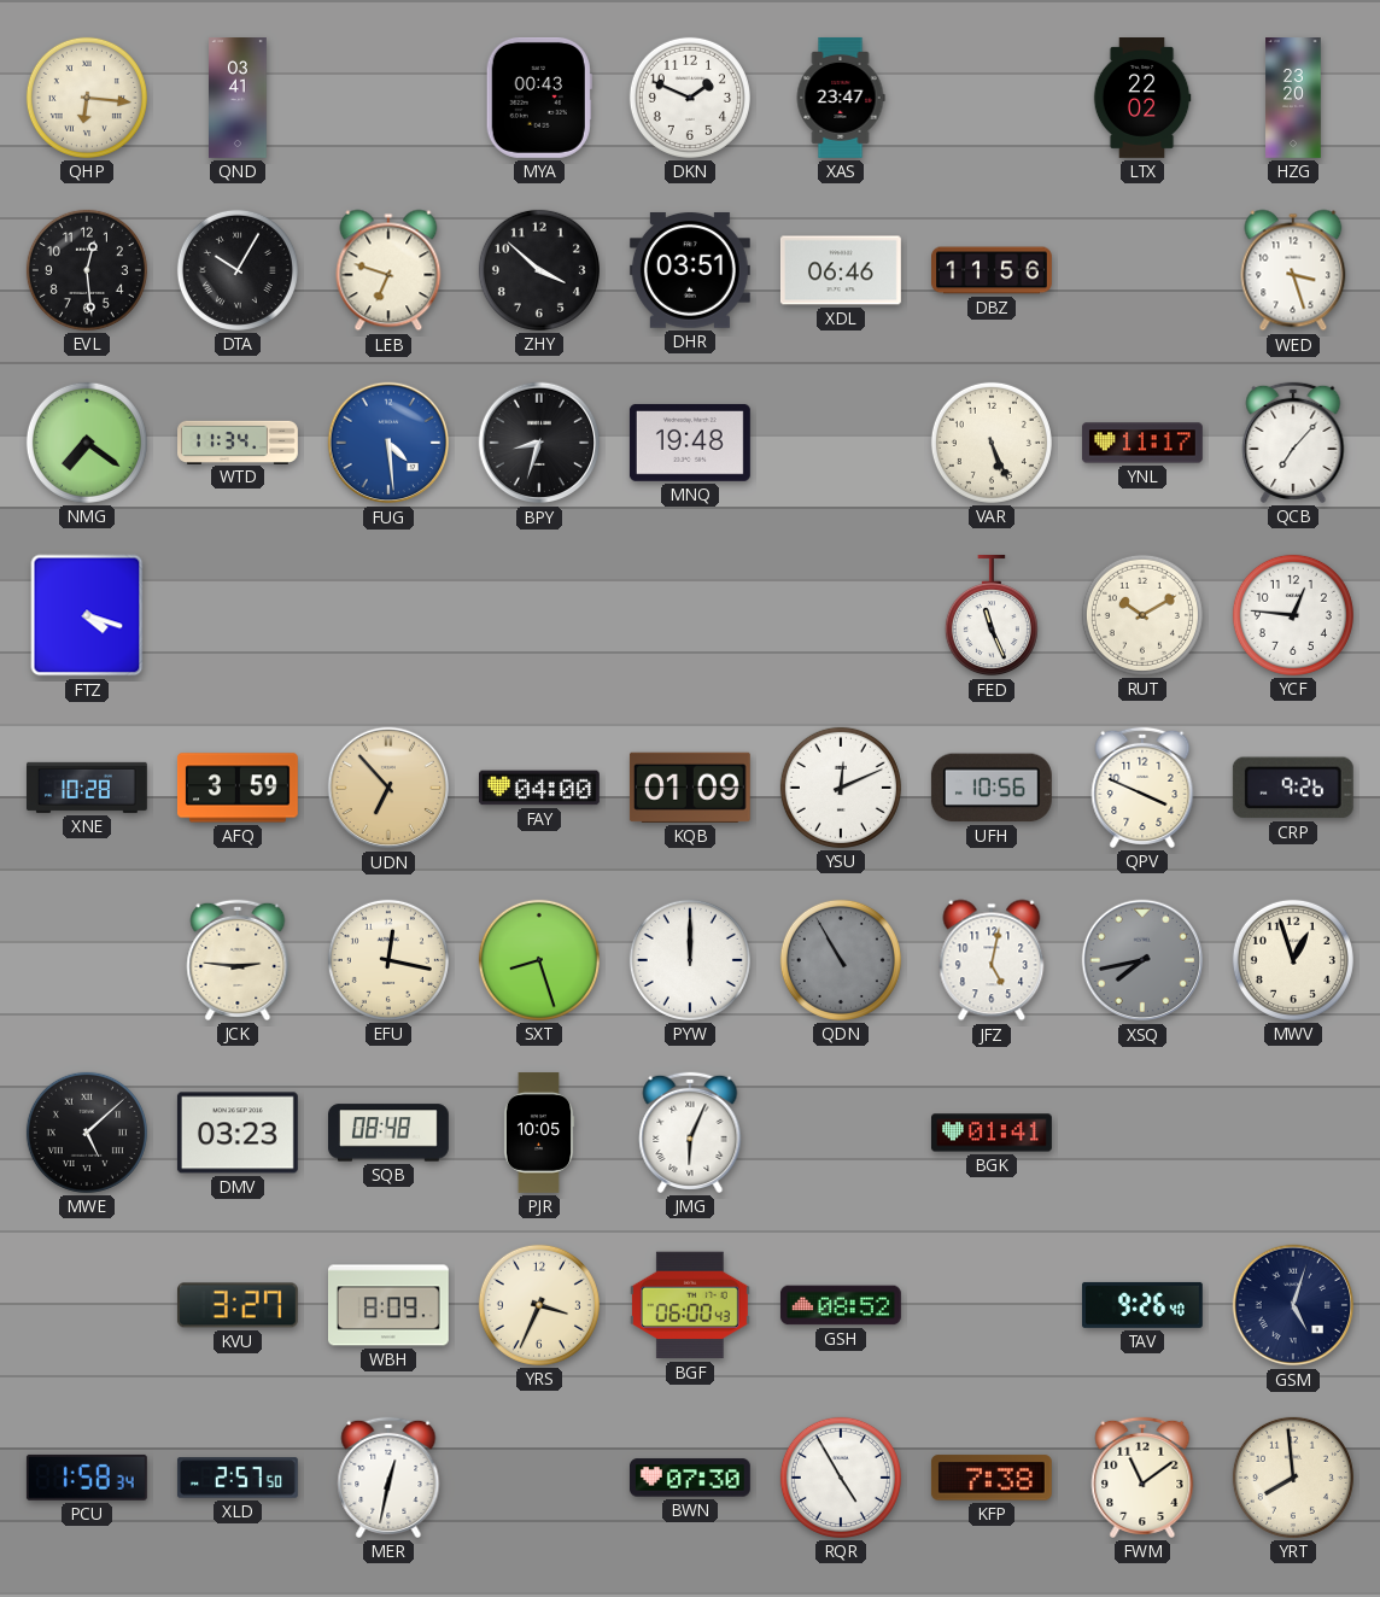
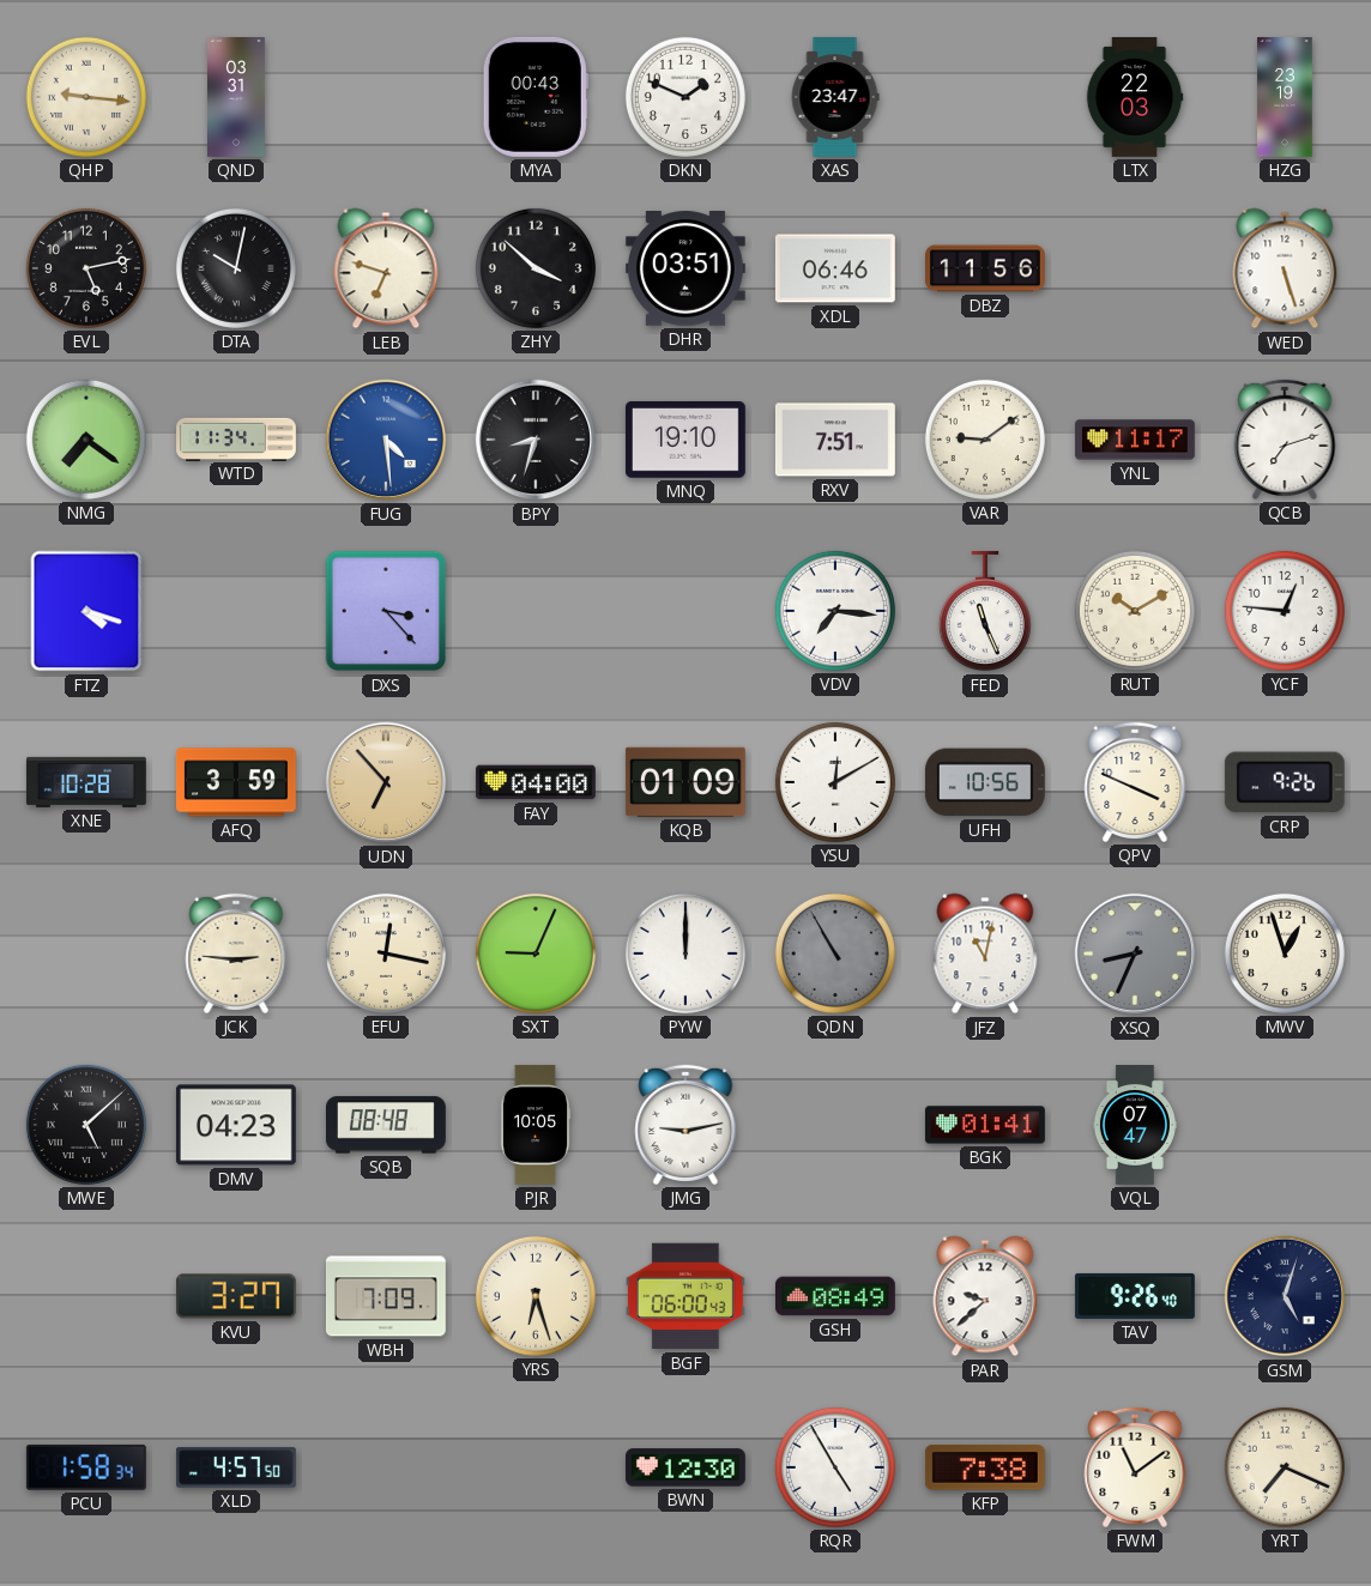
QHP: 6:16 -> 9:16
QND: 03:41 -> 03:31
LTX: 22:02 -> 22:03
HZG: 23:20 -> 23:19
EVL: 12:29 -> 5:13
DTA: 10:05 -> 10:02
WED: 3:27 -> 5:27
MNQ: 19:48 -> 19:10
RXV: none -> 7:51
VAR: 5:26 -> 9:09
QCB: 7:07 -> 7:12
DXS: none -> 3:23
VDV: none -> 7:16
YSU: 12:11 -> 12:10
SXT: 8:27 -> 9:04
JFZ: 5:02 -> 11:02
XSQ: 7:43 -> 8:34
DMV: 03:23 -> 04:23
JMG: 6:04 -> 9:13
VQL: none -> 07:47
WBH: 8:09 -> 7:09
YRS: 3:34 -> 6:27
GSH: 08:52 -> 08:49
PAR: none -> 9:38
XLD: 2:57 -> 4:57
MER: 12:32 -> none
BWN: 07:30 -> 12:30
YRT: 7:59 -> 7:19
